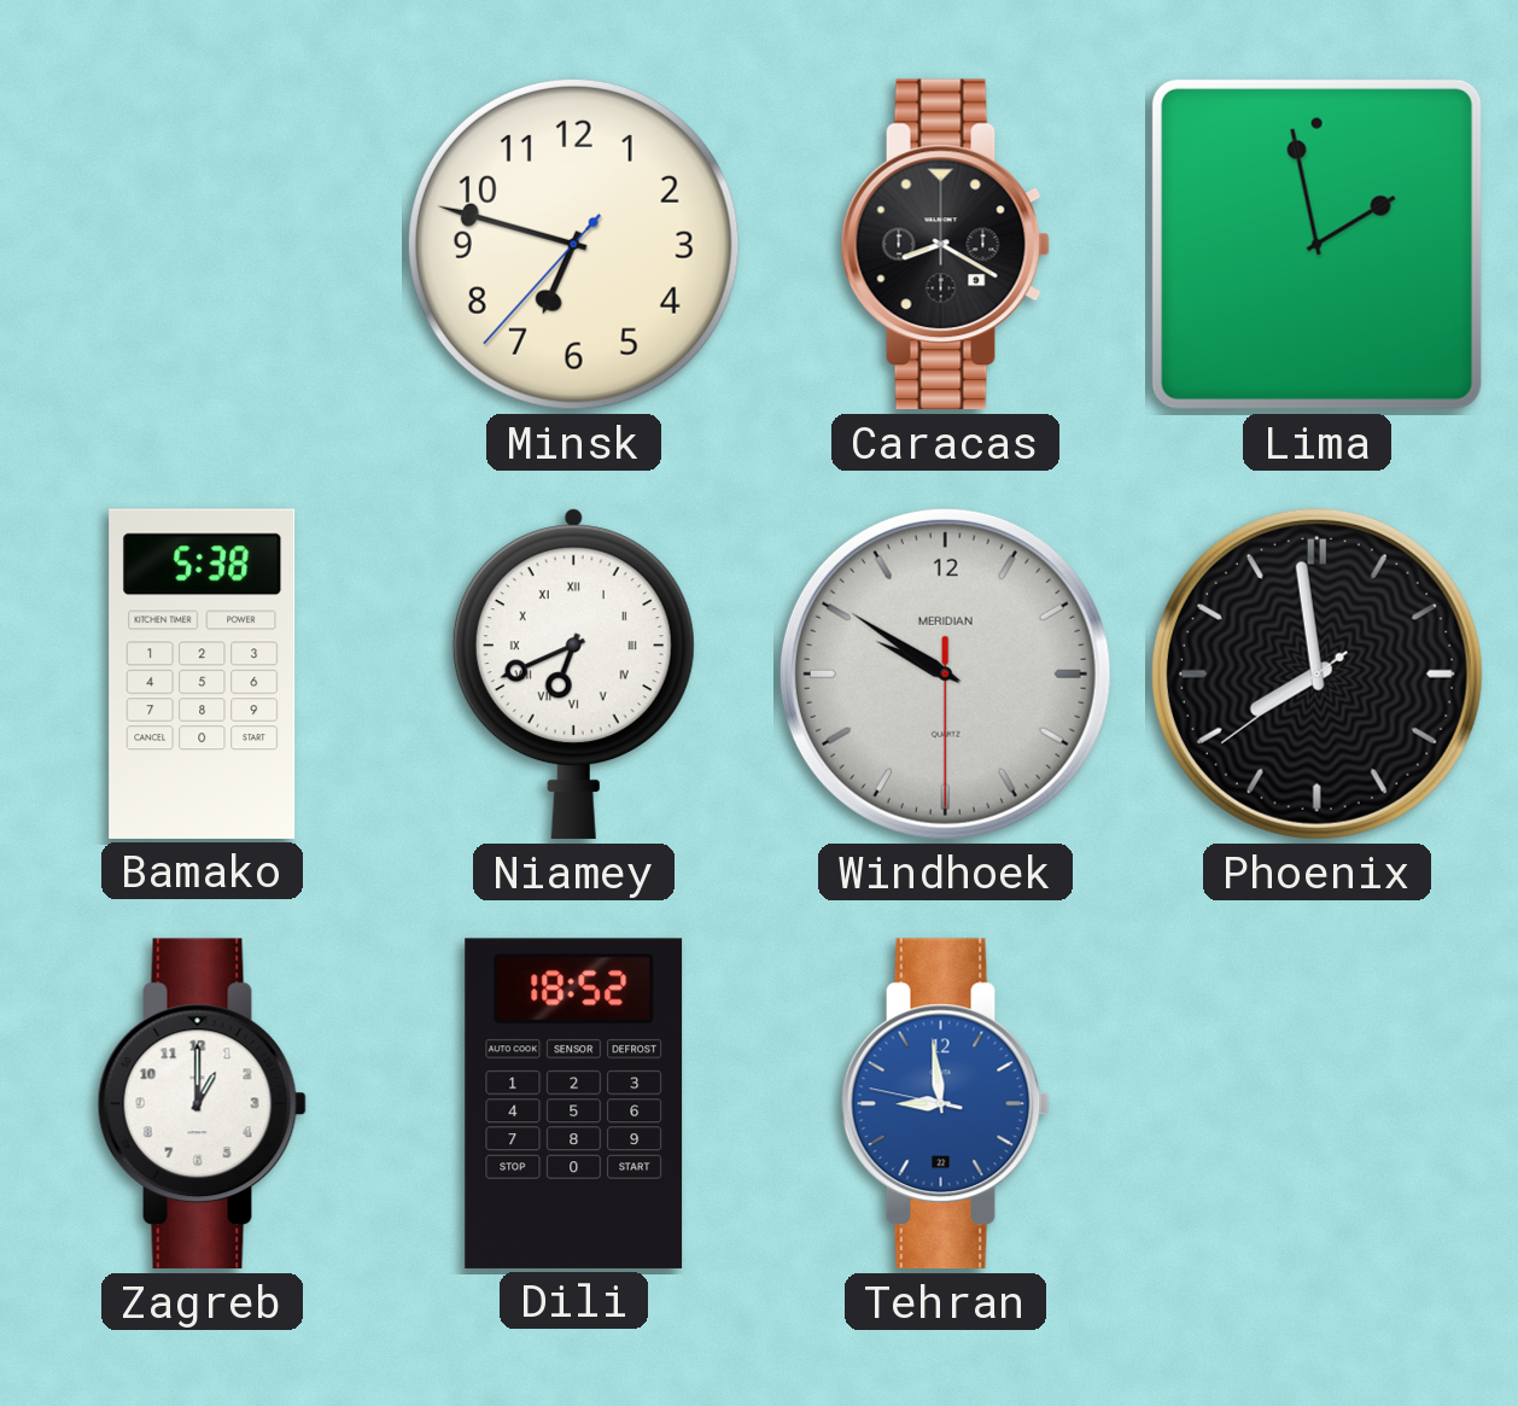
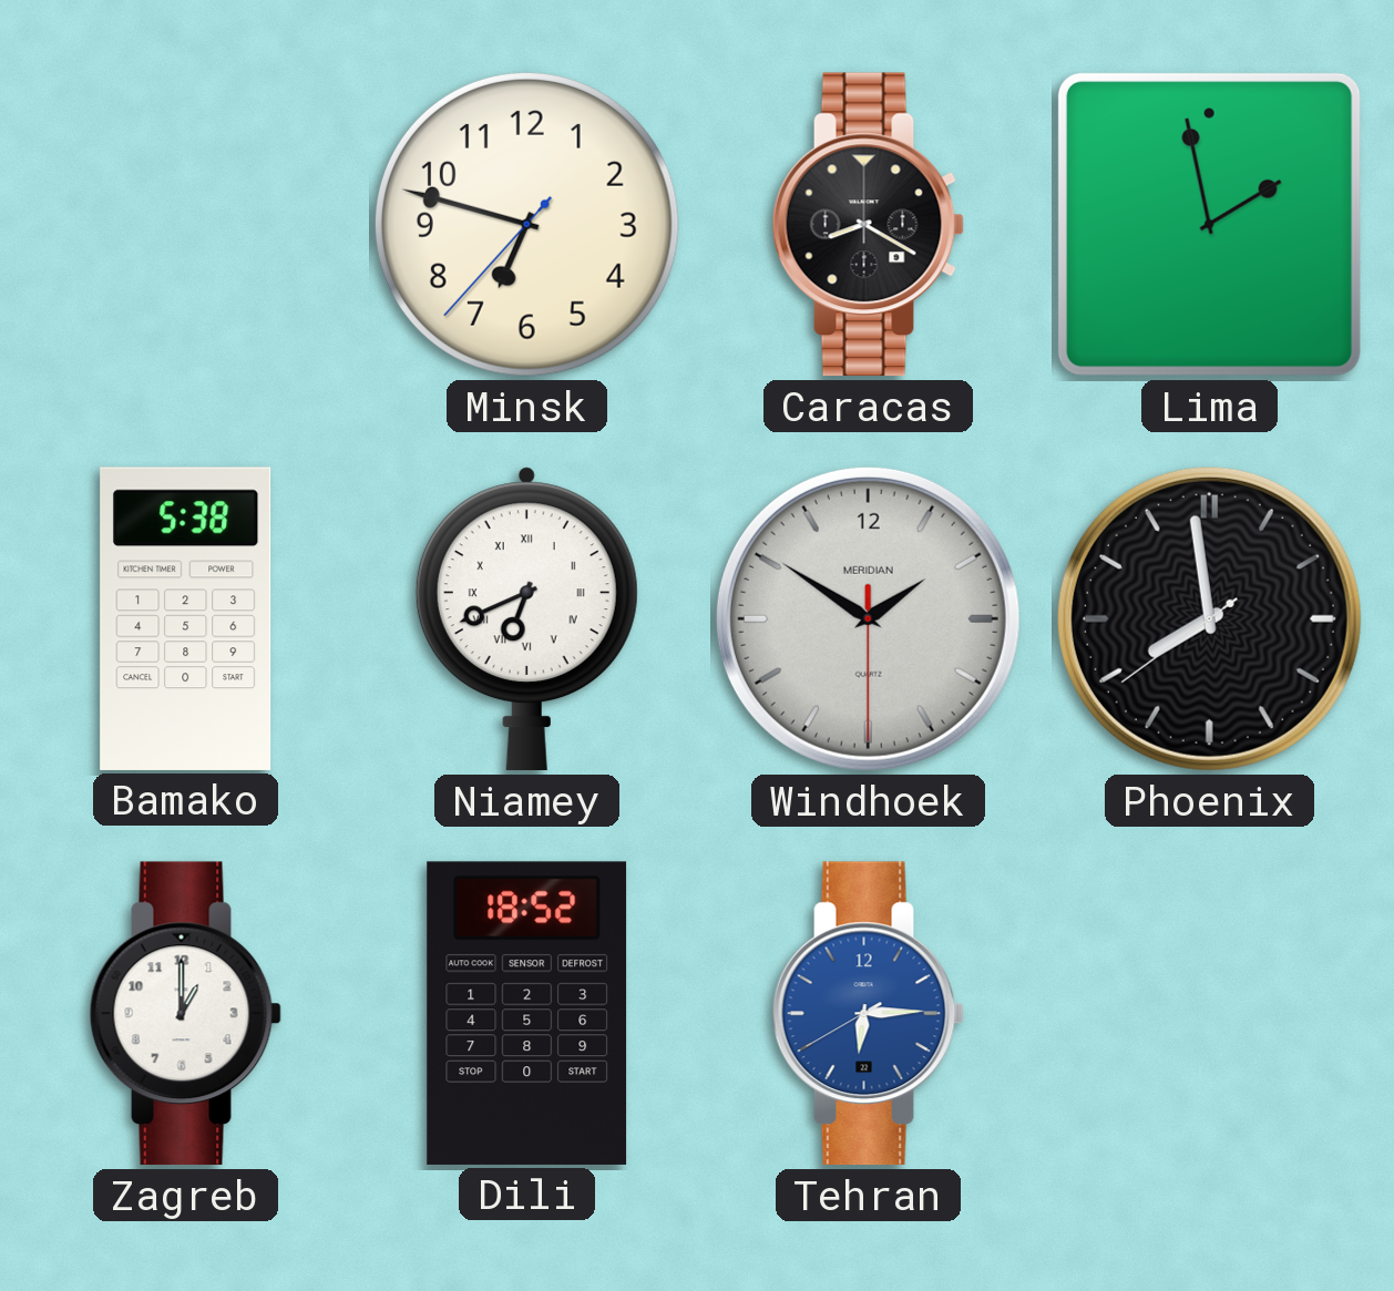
Windhoek: 9:50 -> 1:50
Tehran: 8:58 -> 6:14
